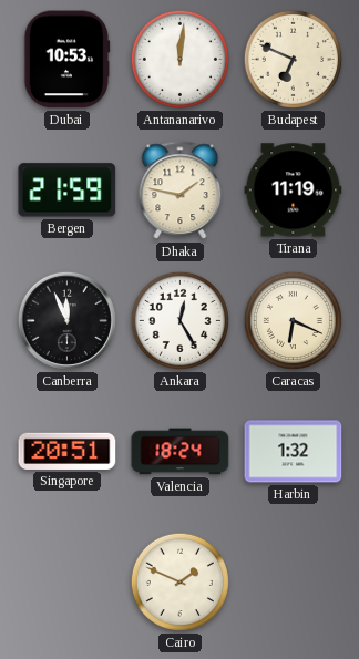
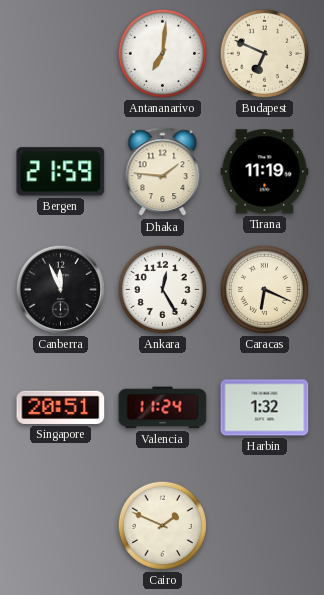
Dubai: 10:53 -> none
Antananarivo: 12:01 -> 7:01
Dhaka: 1:47 -> 1:46
Valencia: 18:24 -> 11:24
